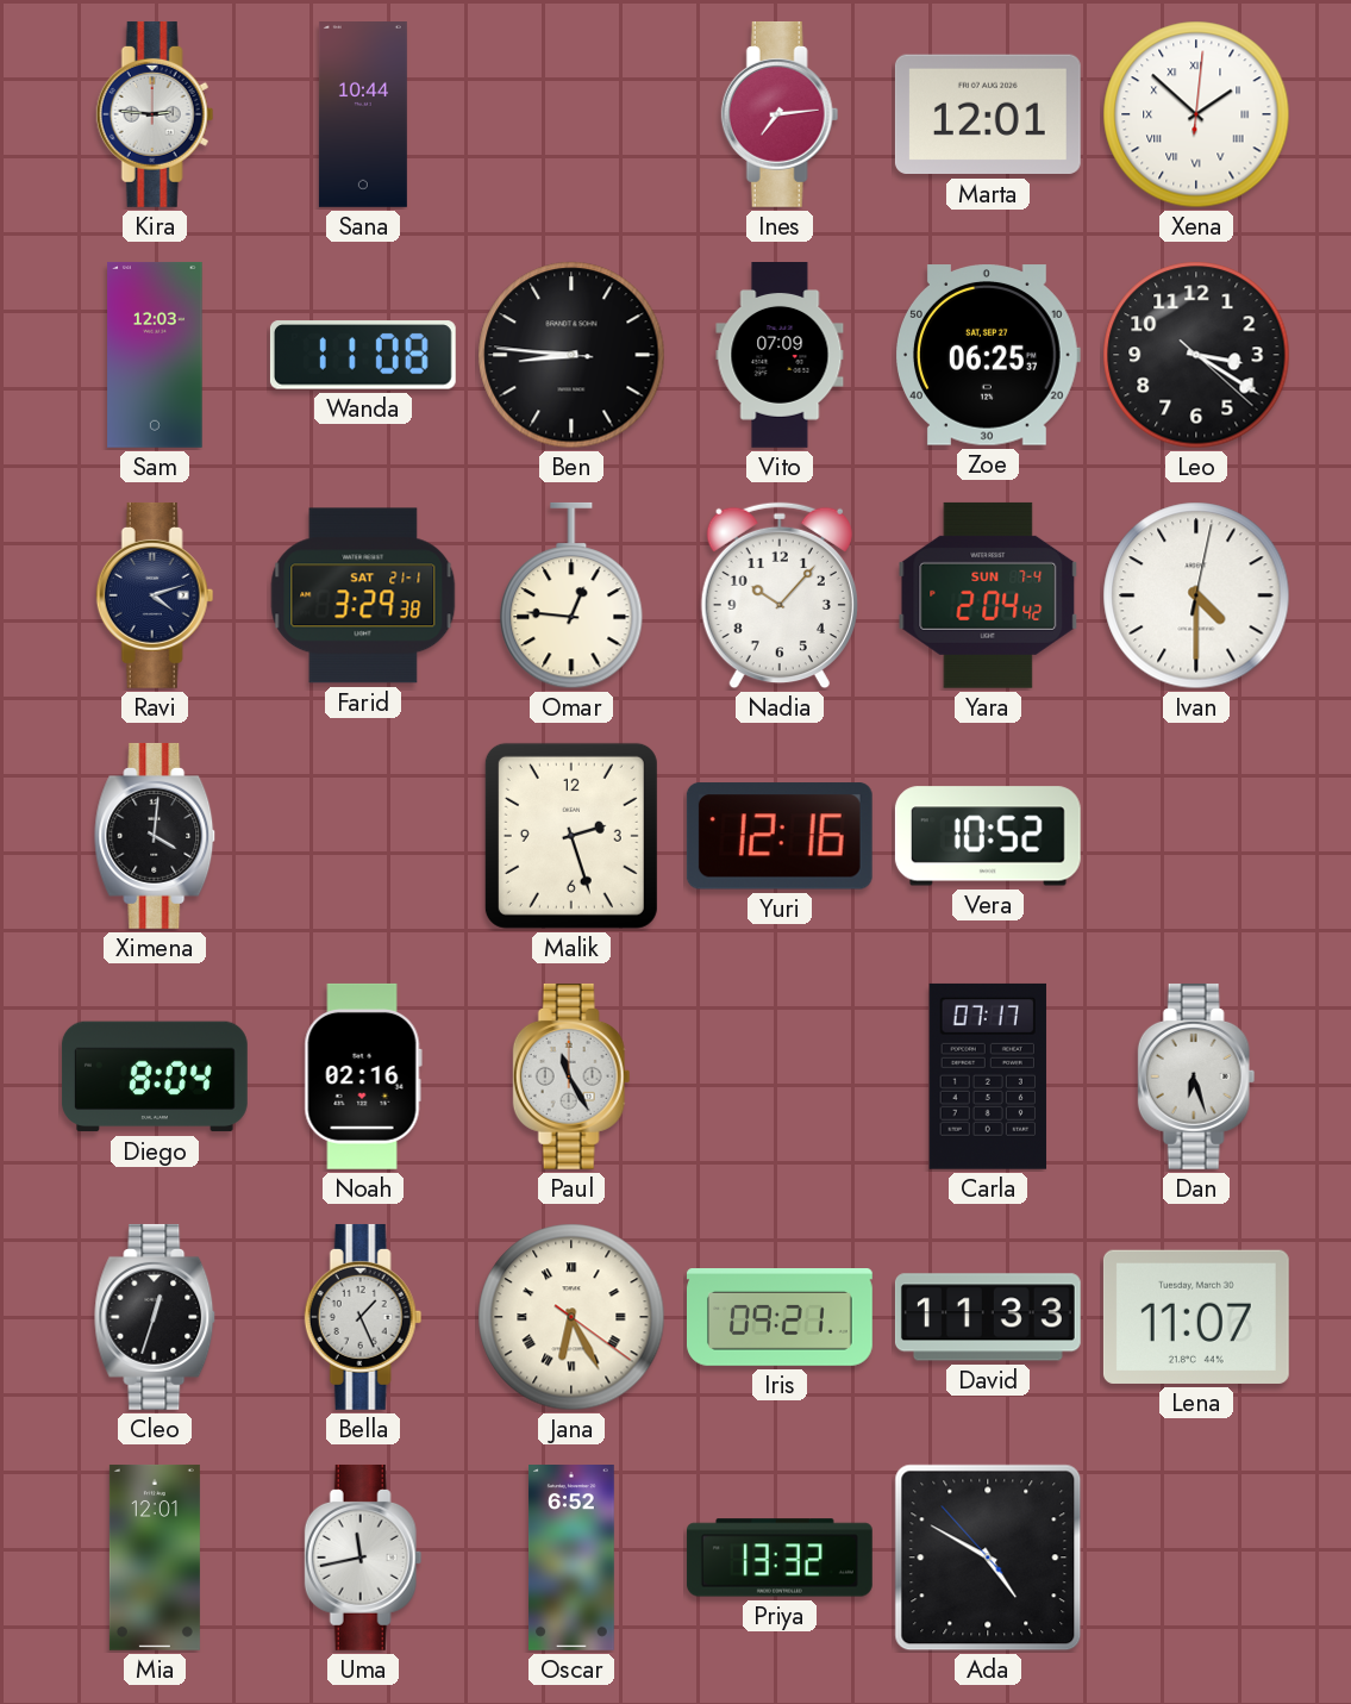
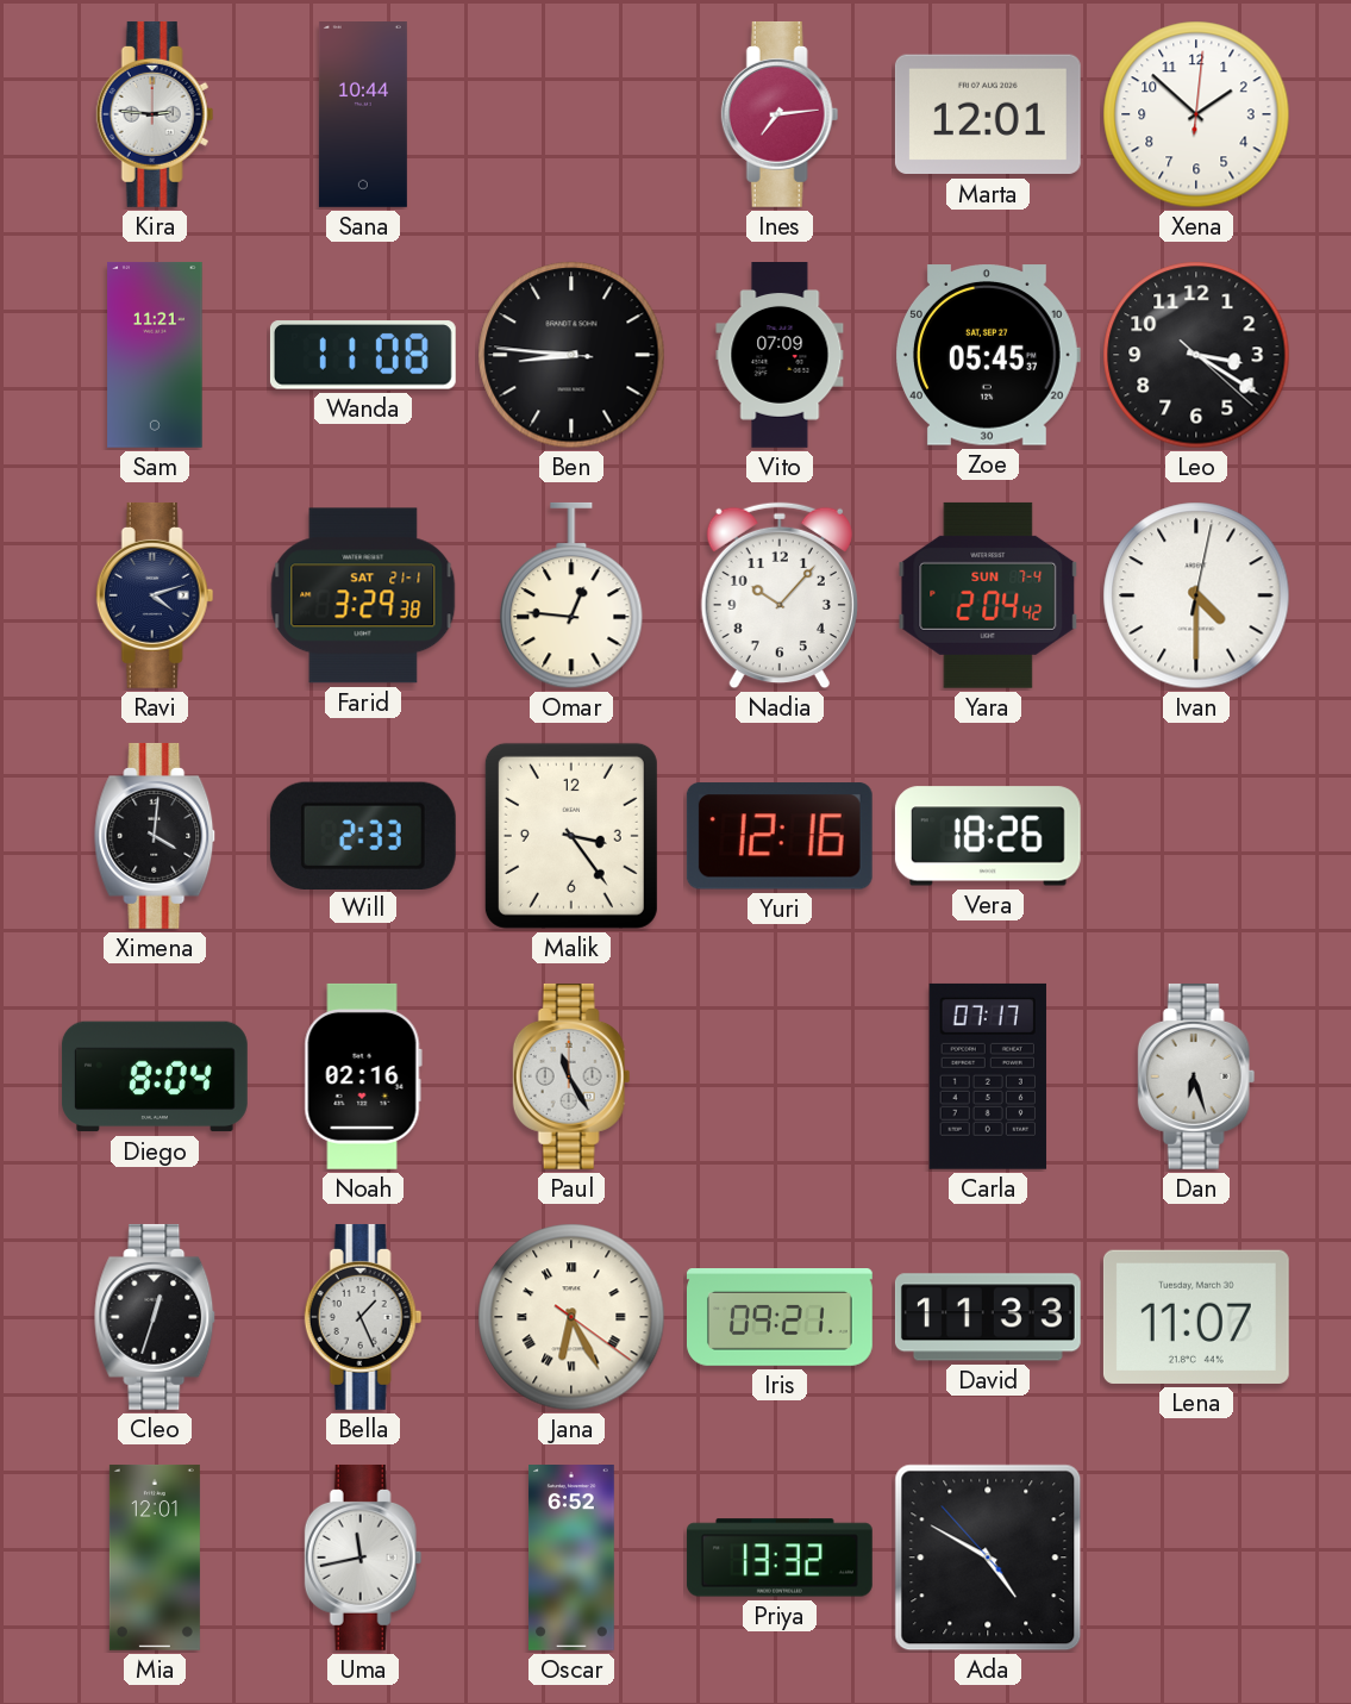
Xena numerals: Roman -> Arabic
Sam: 12:03 -> 11:21
Zoe: 06:25 -> 05:45
Will: none -> 2:33
Malik: 2:27 -> 3:24
Vera: 10:52 -> 18:26
